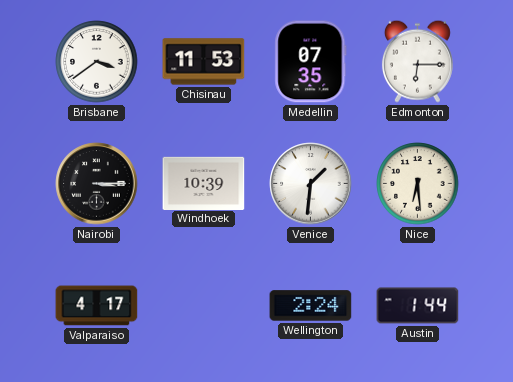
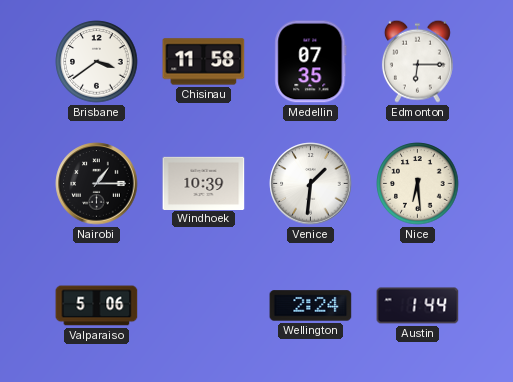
Chisinau: 11:53 -> 11:58
Nairobi: 3:15 -> 1:15
Valparaiso: 4:17 -> 5:06
